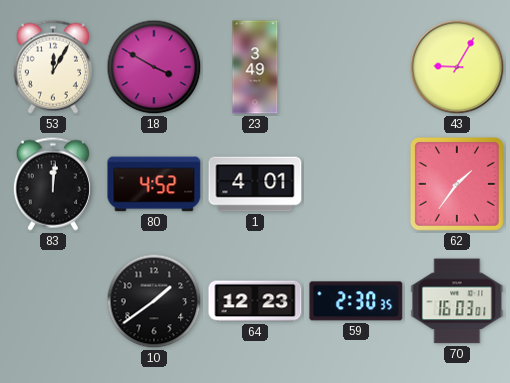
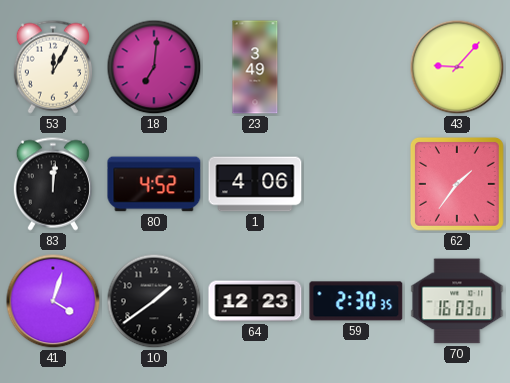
18: 3:50 -> 7:01
43: 9:05 -> 9:07
1: 4:01 -> 4:06
41: none -> 4:03
